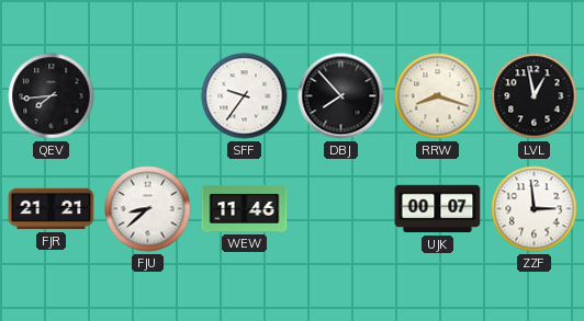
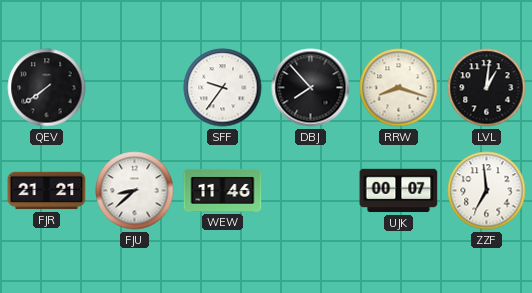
QEV: 7:44 -> 7:39
LVL: 12:58 -> 1:01
ZZF: 2:59 -> 6:59
